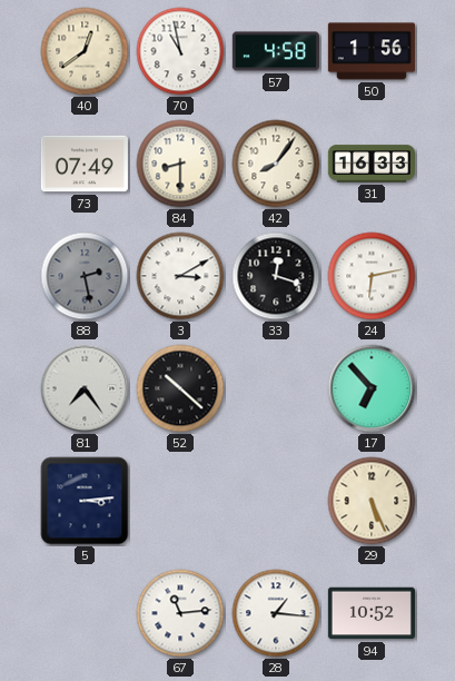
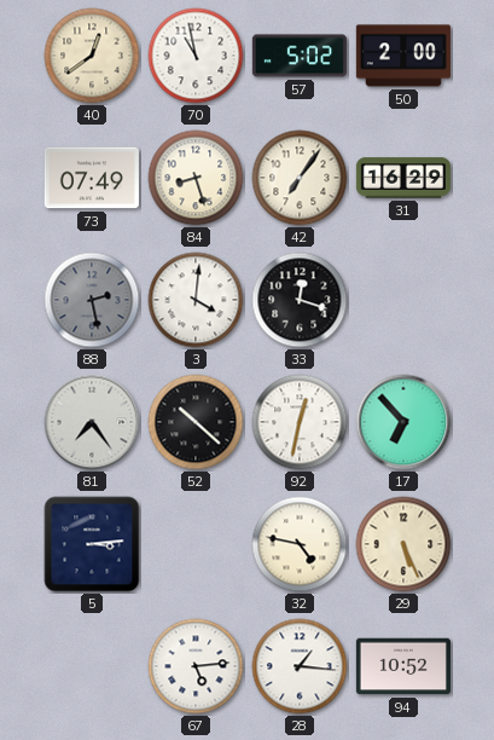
57: 4:58 -> 5:02
50: 1:56 -> 2:00
84: 8:30 -> 8:27
42: 8:06 -> 7:06
31: 16:33 -> 16:29
3: 3:10 -> 4:01
24: 6:13 -> none
92: none -> 12:32
32: none -> 4:47
67: 11:14 -> 5:14
